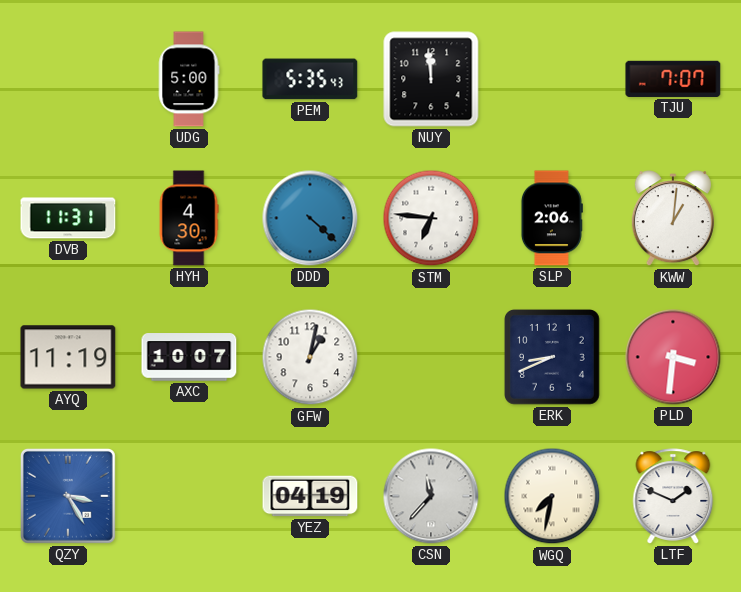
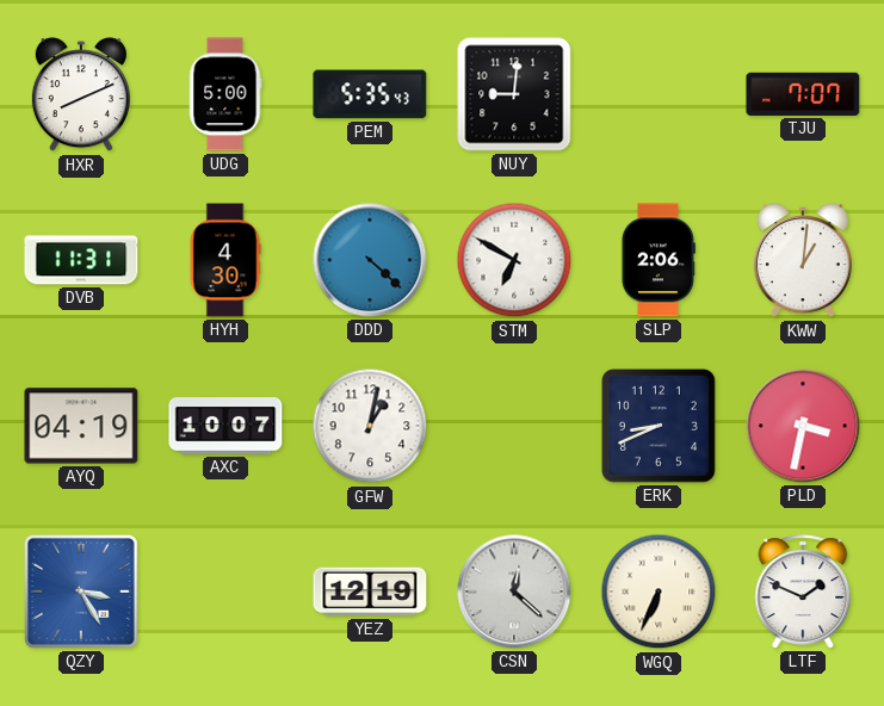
HXR: none -> 8:11
NUY: 11:59 -> 9:01
STM: 6:46 -> 6:50
AYQ: 11:19 -> 04:19
PLD: 3:31 -> 3:32
YEZ: 04:19 -> 12:19
CSN: 11:37 -> 12:22
WGQ: 7:32 -> 6:34
